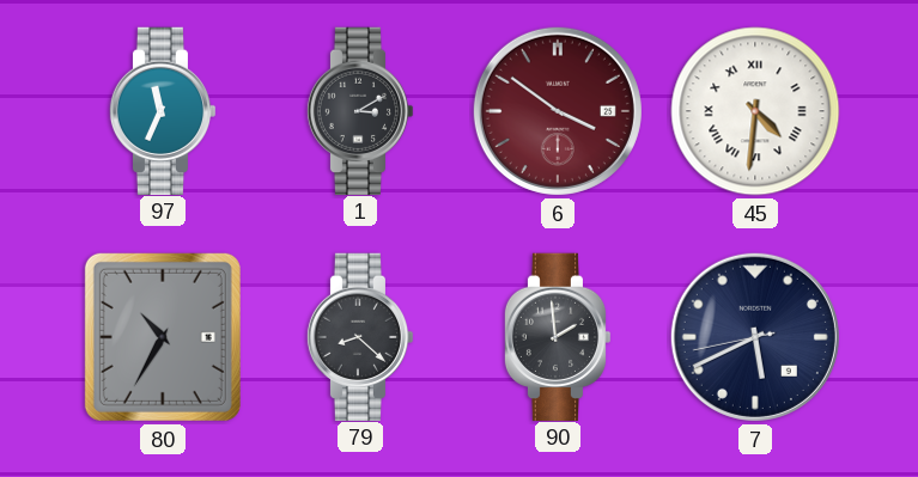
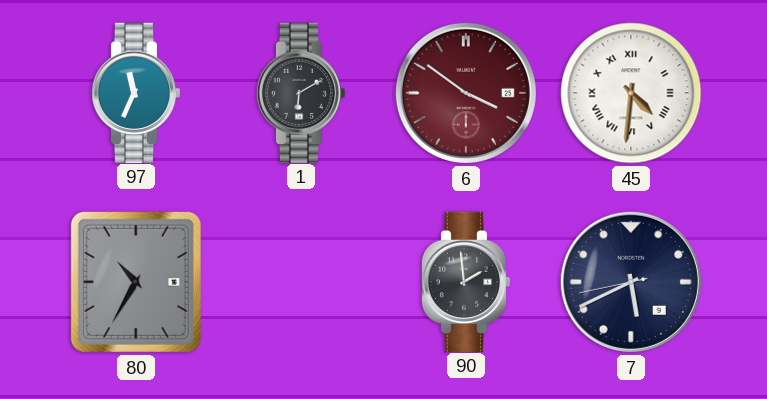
1: 3:10 -> 6:10
79: 8:22 -> none
